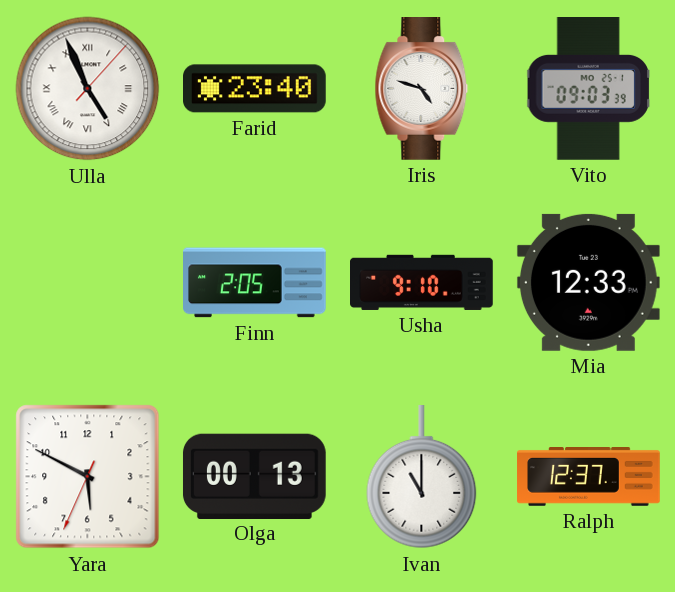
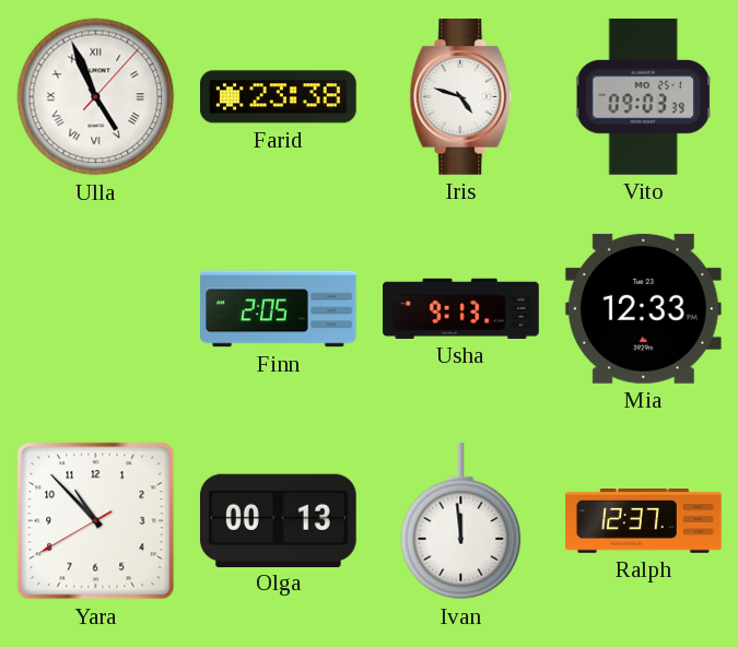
Farid: 23:40 -> 23:38
Usha: 9:10 -> 9:13
Yara: 5:49 -> 10:52
Ivan: 11:00 -> 11:59
